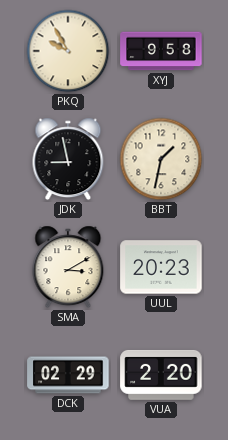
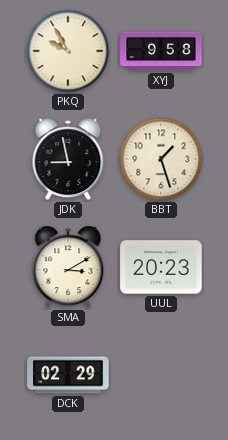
BBT: 1:32 -> 1:27
VUA: 2:20 -> none
